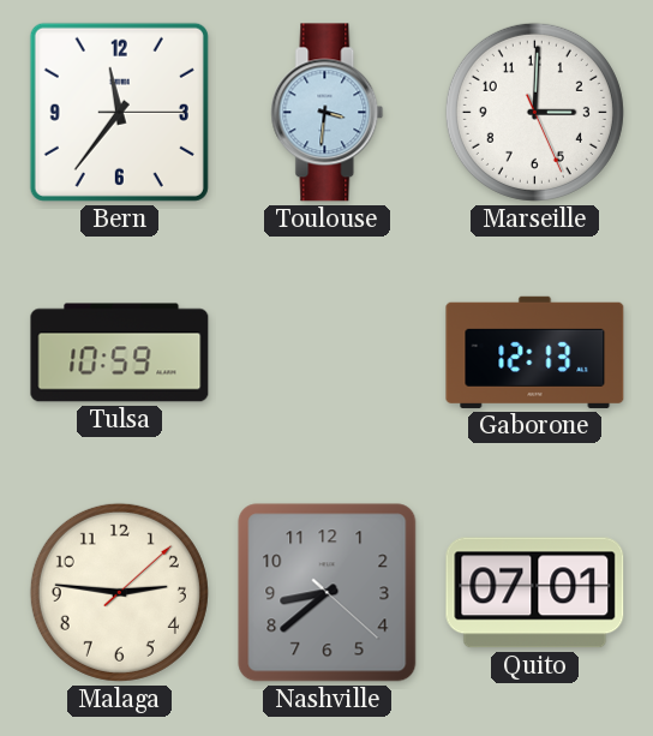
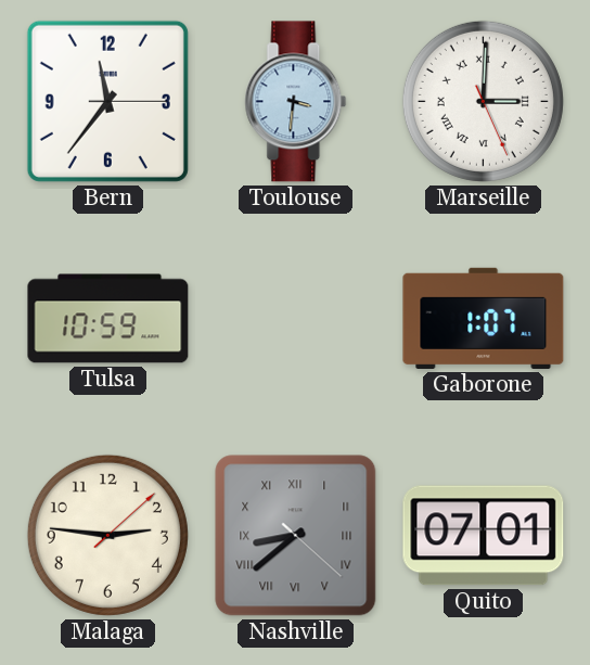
Marseille numerals: Arabic -> Roman
Gaborone: 12:13 -> 1:07
Nashville numerals: Arabic -> Roman
